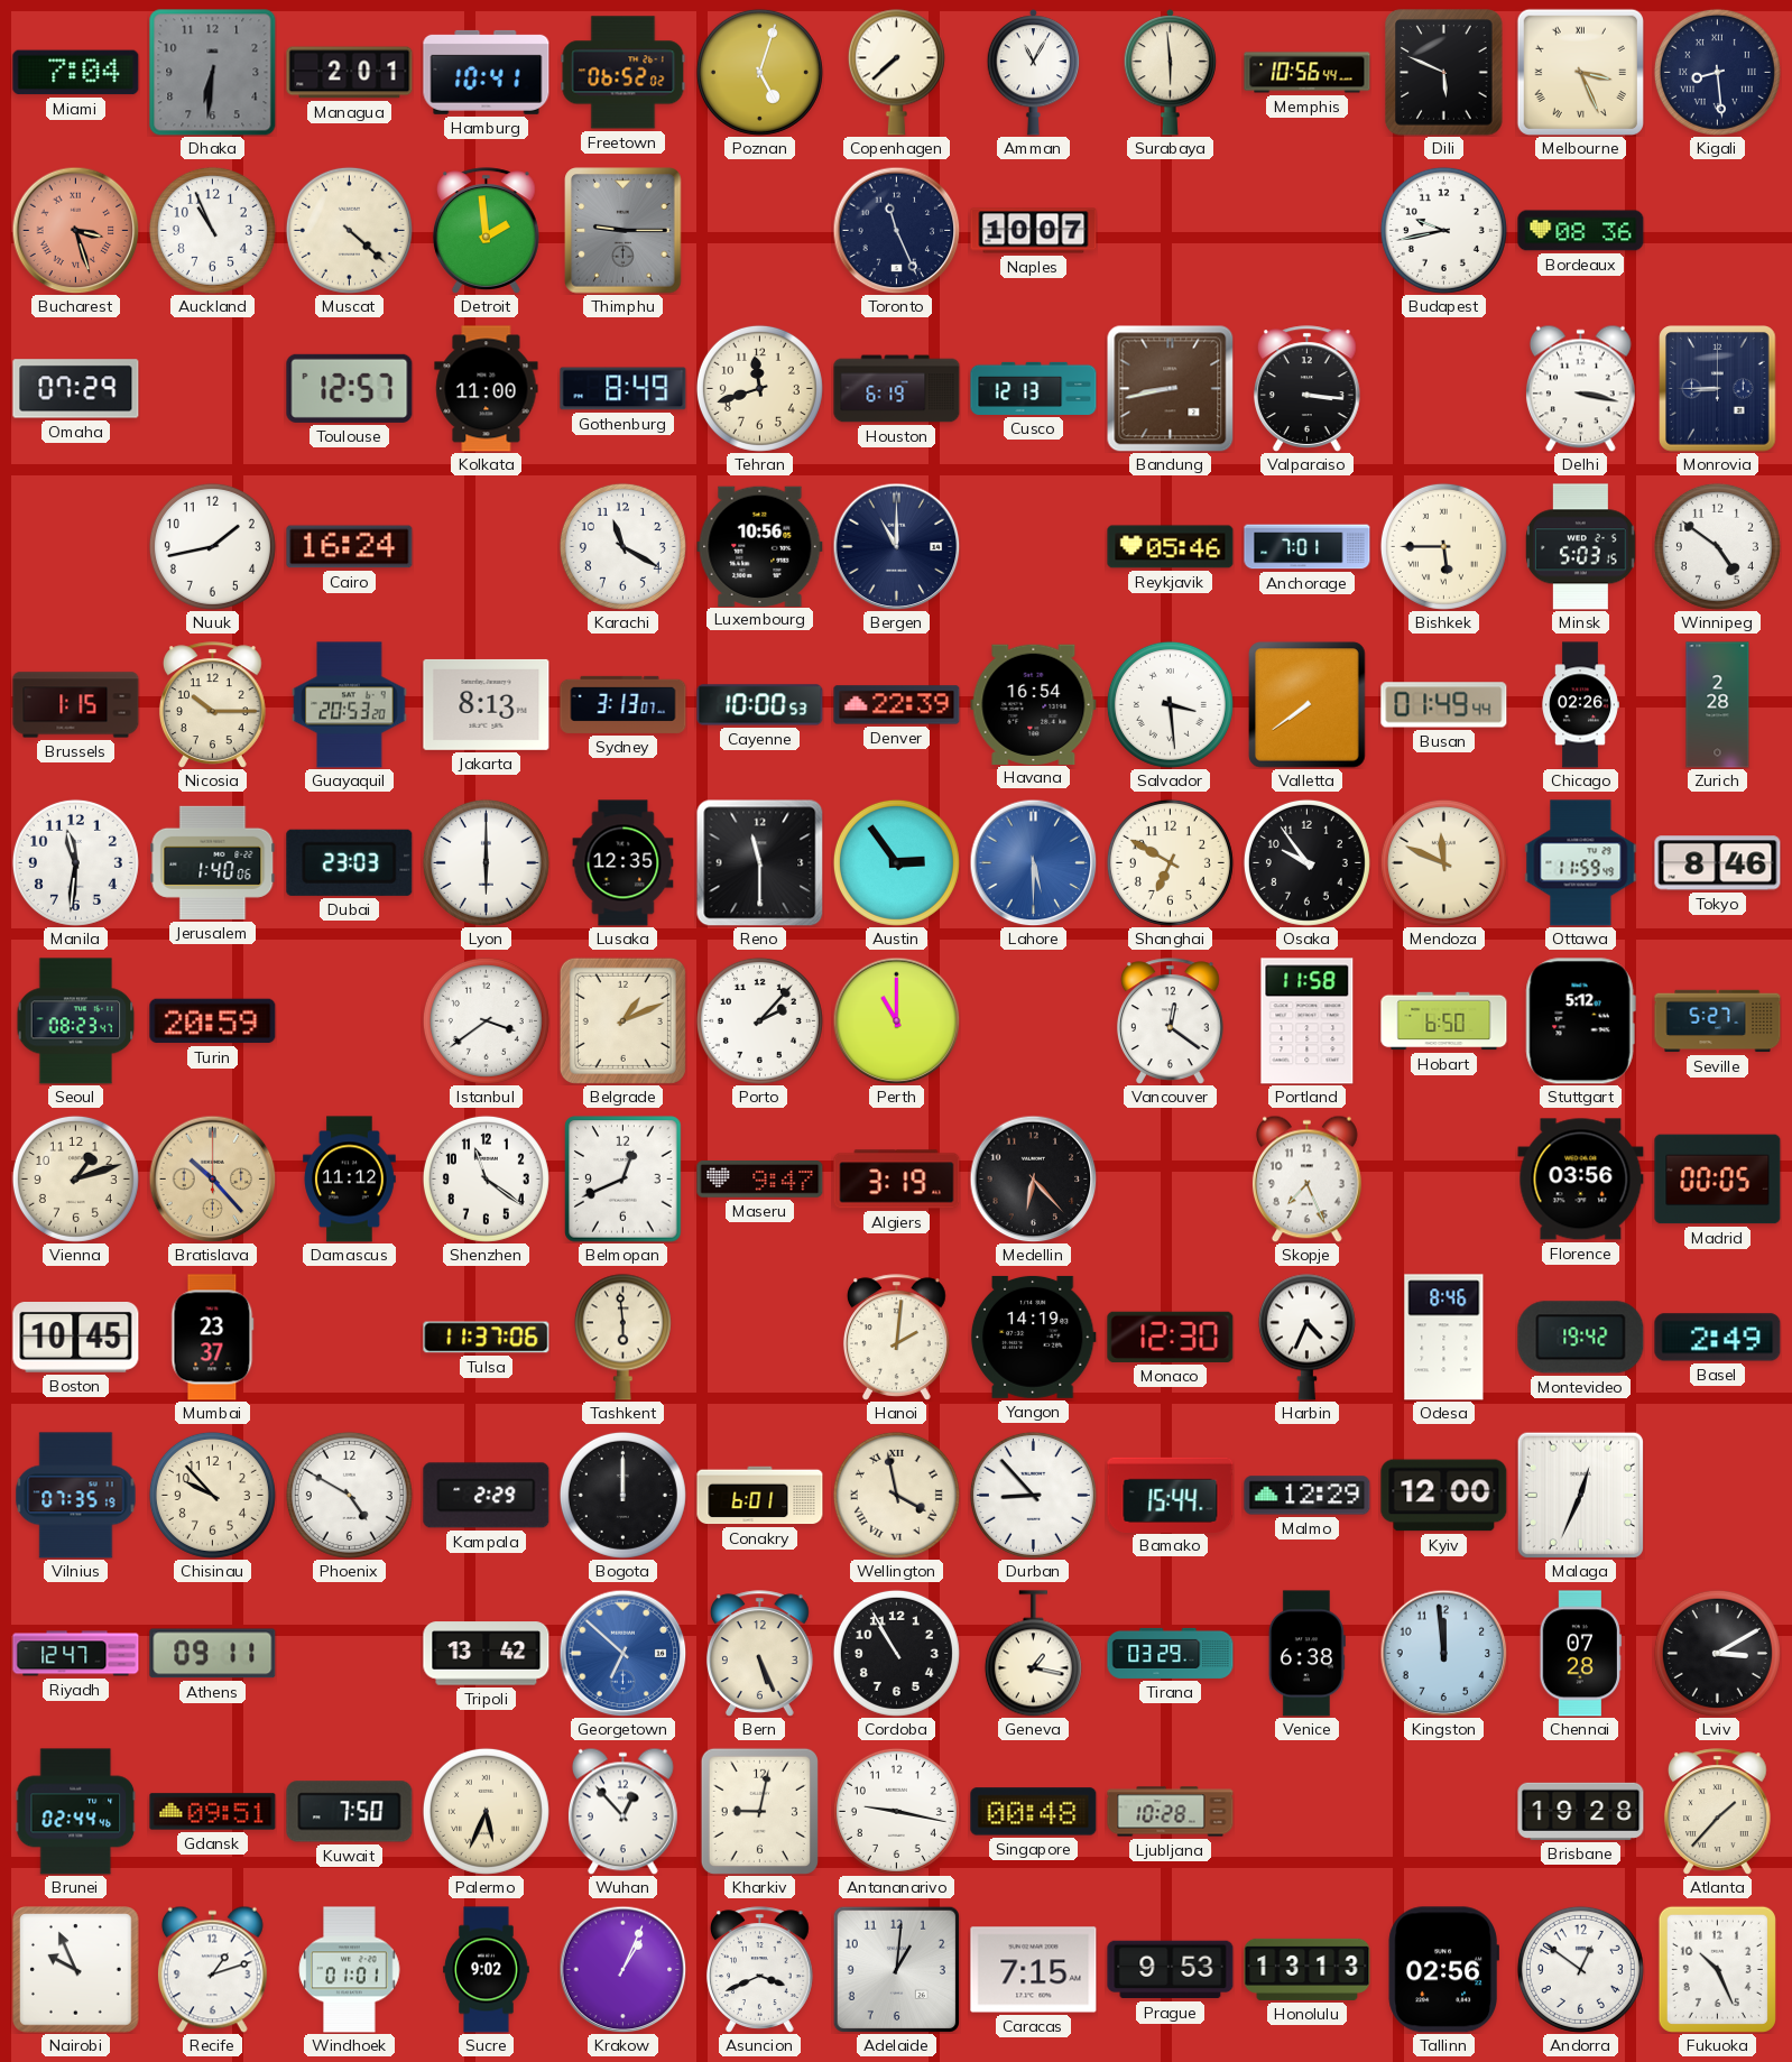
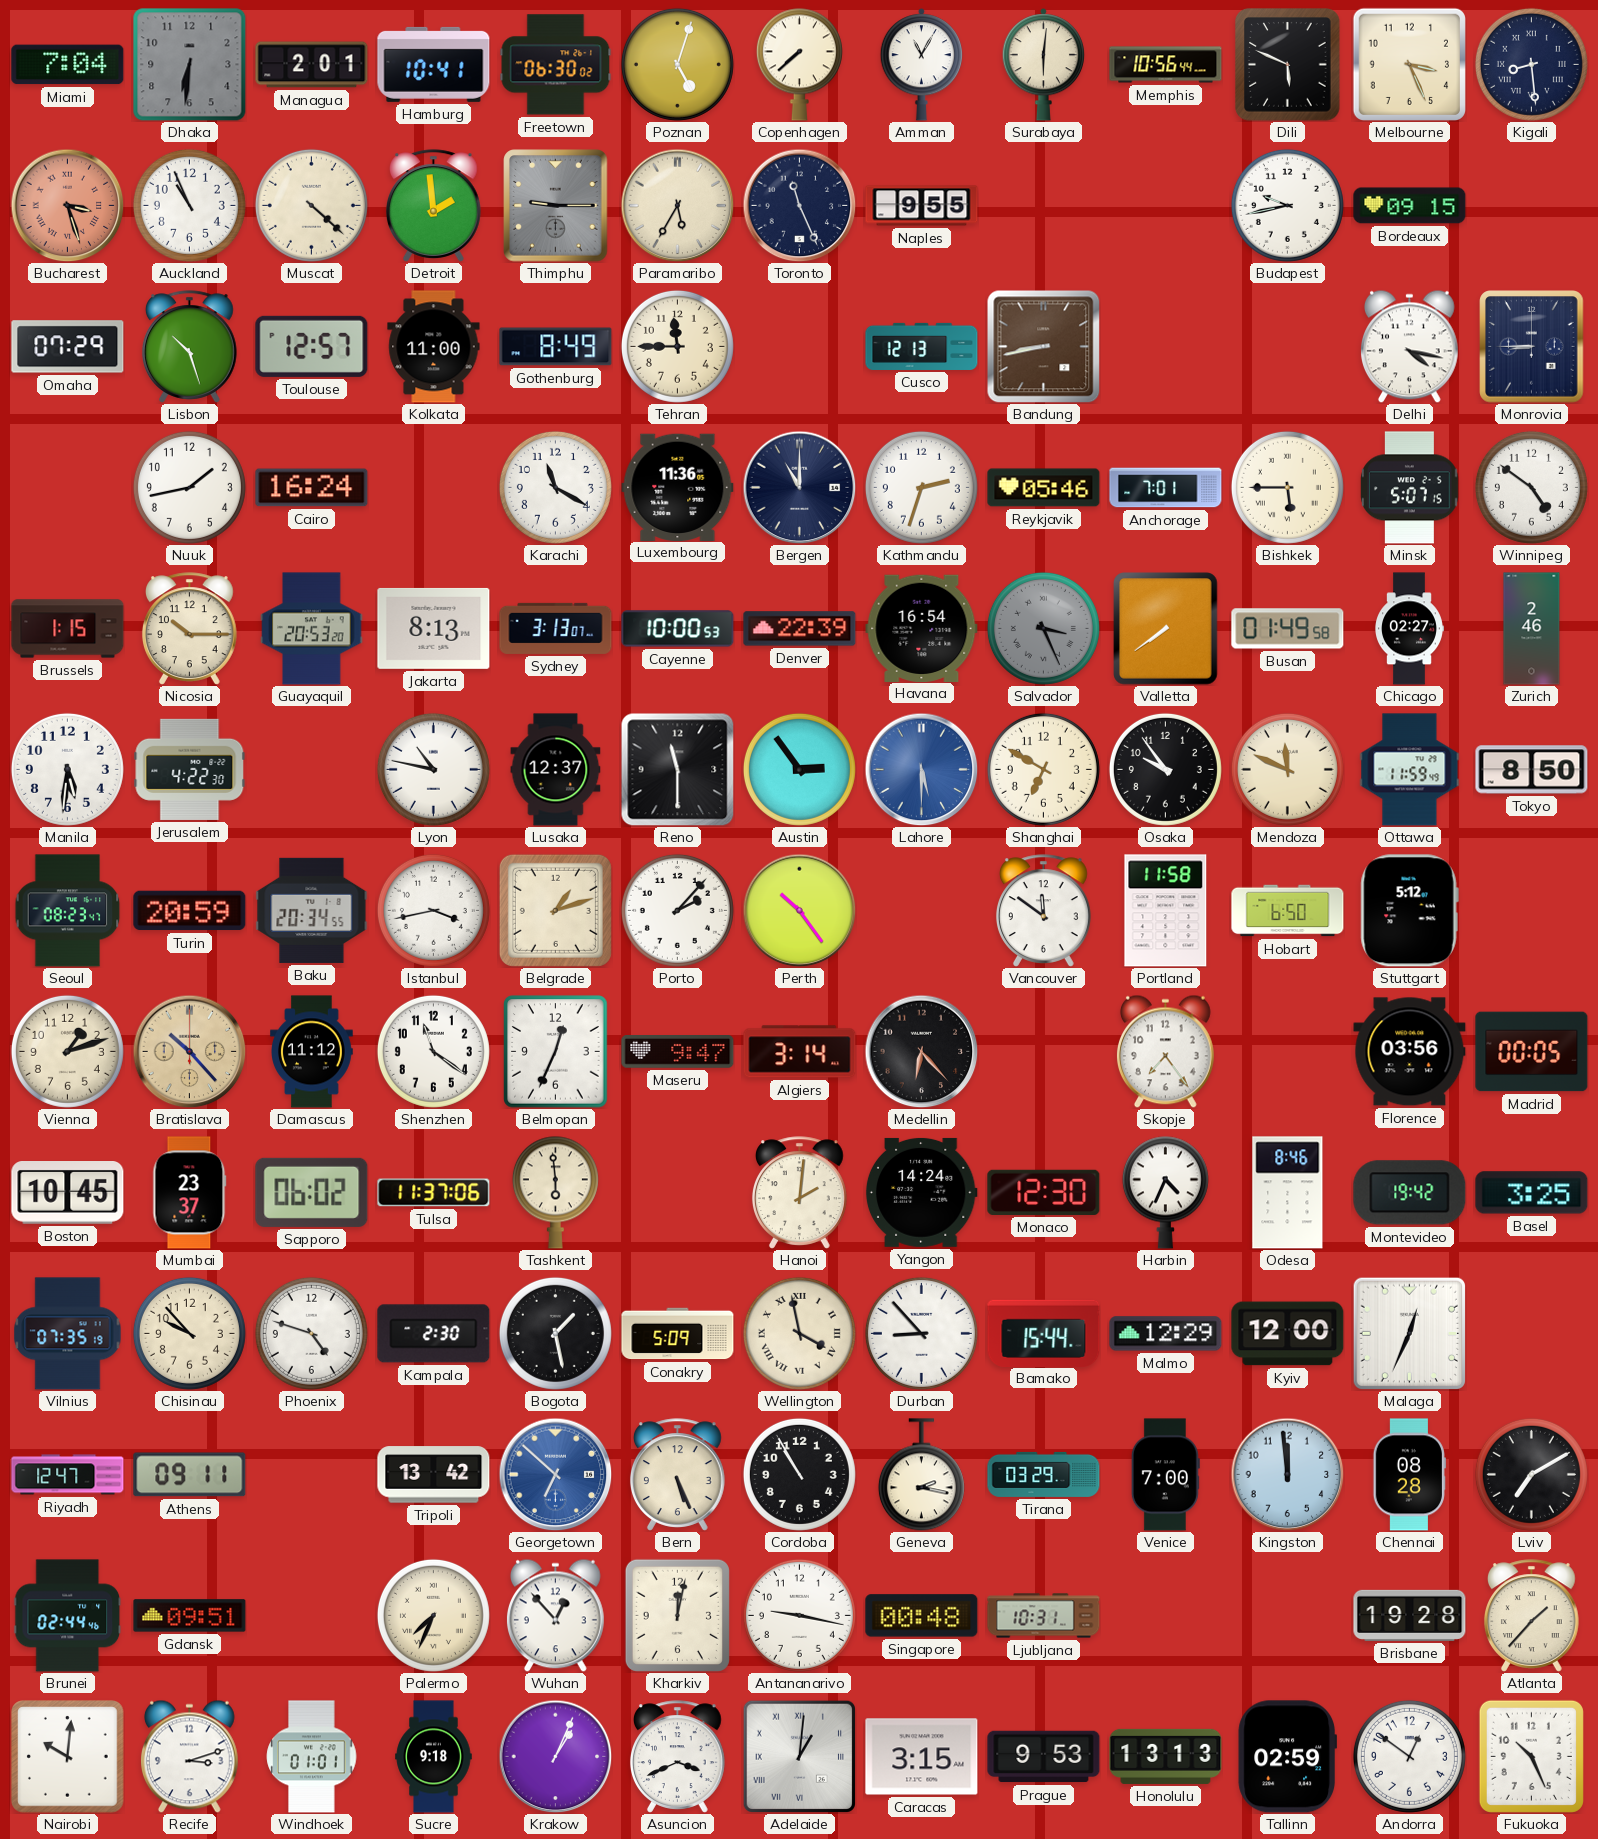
Freetown: 06:52 -> 06:30
Surabaya: 5:59 -> 6:01
Melbourne numerals: Roman -> Arabic
Paramaribo: none -> 5:35
Naples: 10:07 -> 9:55
Bordeaux: 08:36 -> 09:15
Lisbon: none -> 10:27
Tehran: 11:42 -> 11:45
Houston: 6:19 -> none
Valparaiso: 3:16 -> none
Delhi: 3:17 -> 4:17
Luxembourg: 10:56 -> 11:36
Kathmandu: none -> 2:33
Minsk: 5:03 -> 5:07
Salvador: 3:29 -> 3:26
Salvador dial: white -> grey
Busan: 01:49:44 -> 01:49:58
Chicago: 02:26 -> 02:27
Zurich: 2:28 -> 2:46
Manila: 11:31 -> 5:31
Jerusalem: 1:40 -> 4:22
Dubai: 23:03 -> none
Lyon: 6:00 -> 10:47
Lusaka: 12:35 -> 12:37
Tokyo: 8:46 -> 8:50
Baku: none -> 20:34
Istanbul: 3:39 -> 3:43
Belgrade: 1:11 -> 1:12
Perth: 11:00 -> 10:24
Vancouver: 12:21 -> 11:51
Seville: 5:27 -> none
Belmopan: 12:41 -> 12:34
Algiers: 3:19 -> 3:14
Skopje: 7:26 -> 7:24
Sapporo: none -> 06:02
Yangon: 14:19 -> 14:24
Basel: 2:49 -> 3:25
Phoenix: 4:50 -> 4:48
Kampala: 2:29 -> 2:30
Bogota: 12:00 -> 1:28
Conakry: 6:01 -> 5:09
Geneva: 1:17 -> 2:17
Venice: 6:38 -> 7:00
Chennai: 07:28 -> 08:28
Lviv: 3:10 -> 7:10
Kuwait: 7:50 -> none
Palermo: 5:34 -> 7:34
Kharkiv: 9:02 -> 12:02
Ljubljana: 10:28 -> 10:31
Nairobi: 9:56 -> 10:01
Recife: 1:12 -> 3:12
Sucre: 9:02 -> 9:18
Adelaide numerals: Arabic -> Roman
Caracas: 7:15 -> 3:15
Tallinn: 02:56 -> 02:59
